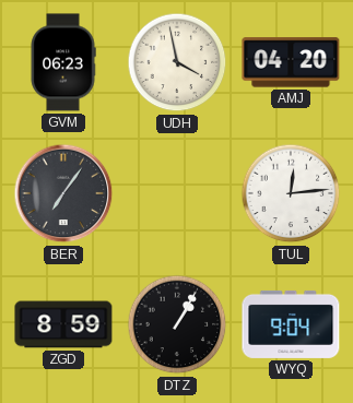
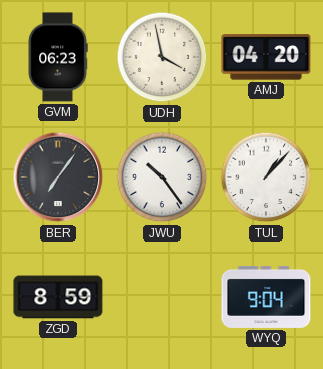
JWU: none -> 10:24
TUL: 12:14 -> 1:07
DTZ: 1:05 -> none
